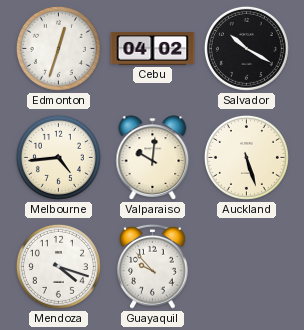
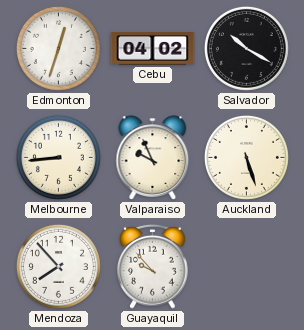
Melbourne: 4:44 -> 8:44
Valparaiso: 10:01 -> 9:56
Mendoza: 4:18 -> 7:53
